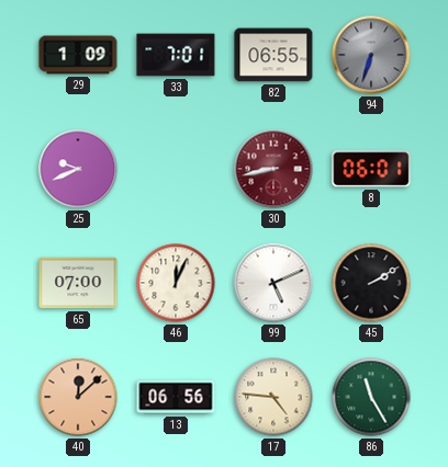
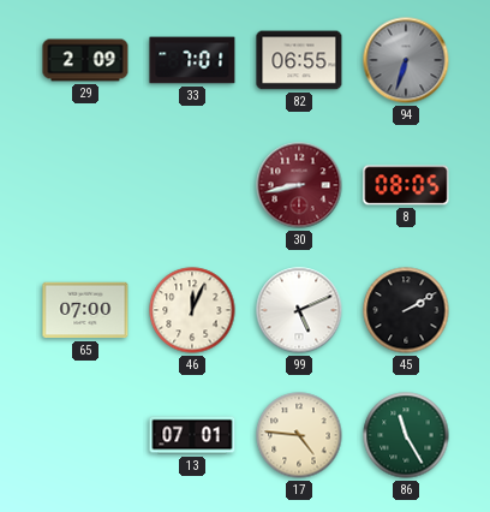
29: 1:09 -> 2:09
25: 9:41 -> none
8: 06:01 -> 08:05
40: 12:08 -> none
13: 06:56 -> 07:01
